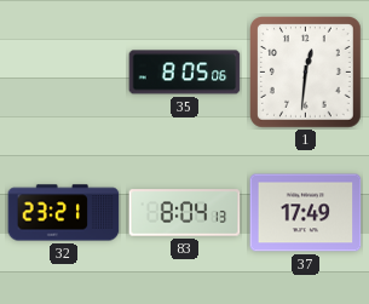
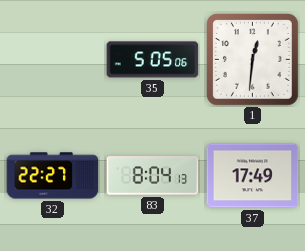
35: 8:05 -> 5:05
32: 23:21 -> 22:27
